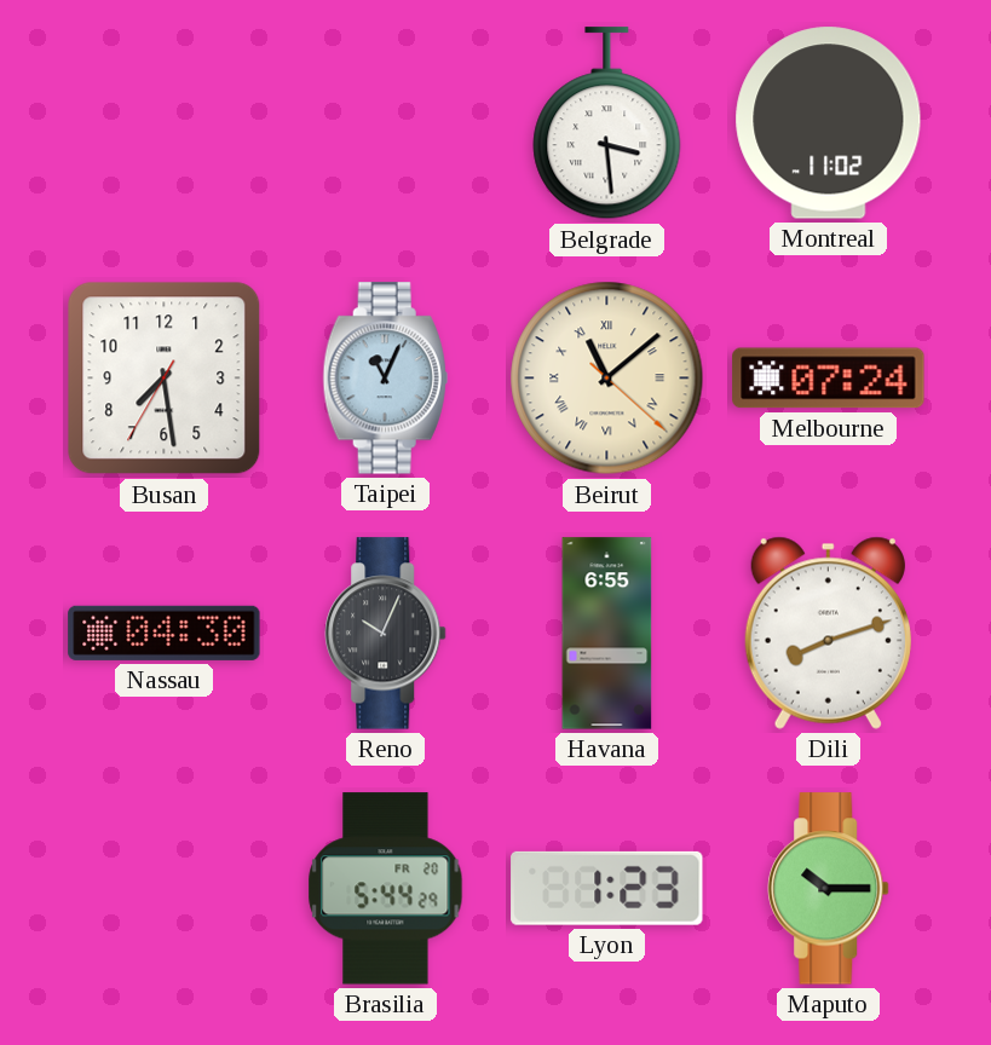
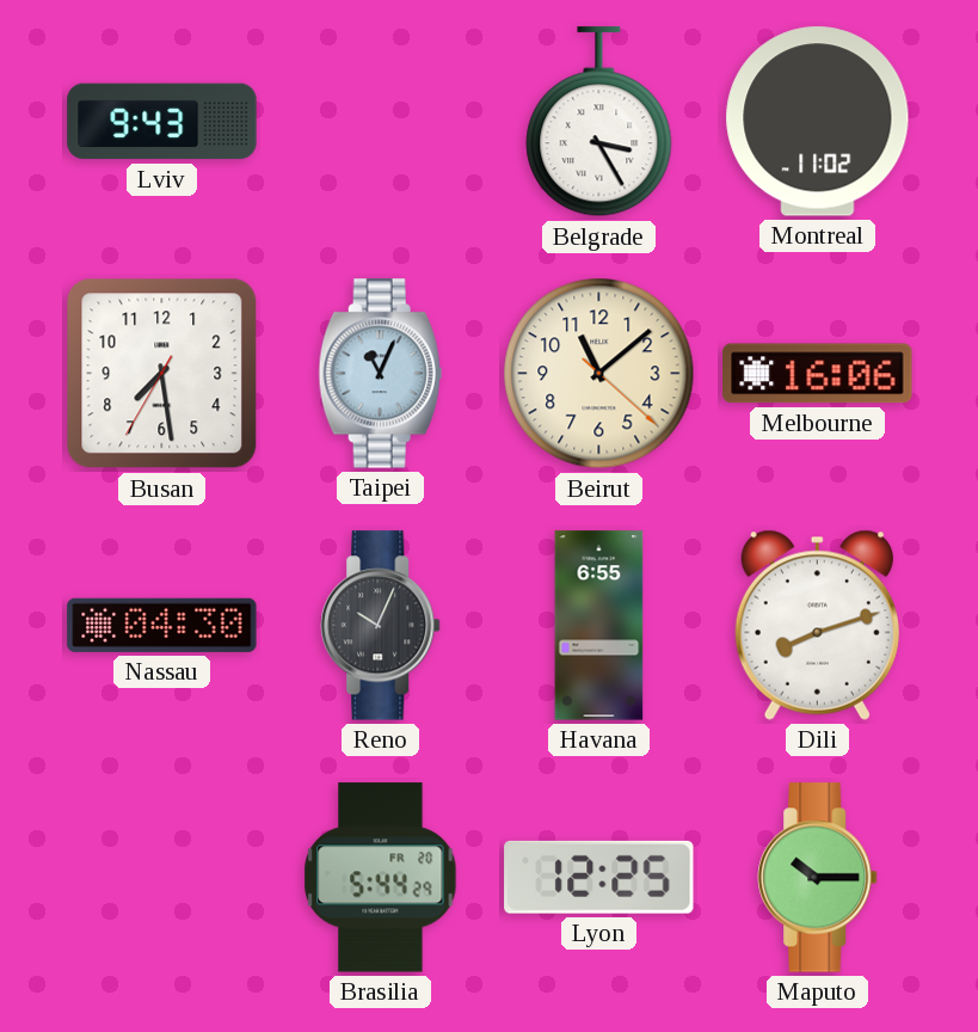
Lviv: none -> 9:43
Belgrade: 3:29 -> 3:25
Beirut numerals: Roman -> Arabic
Melbourne: 07:24 -> 16:06
Lyon: 1:23 -> 12:25
